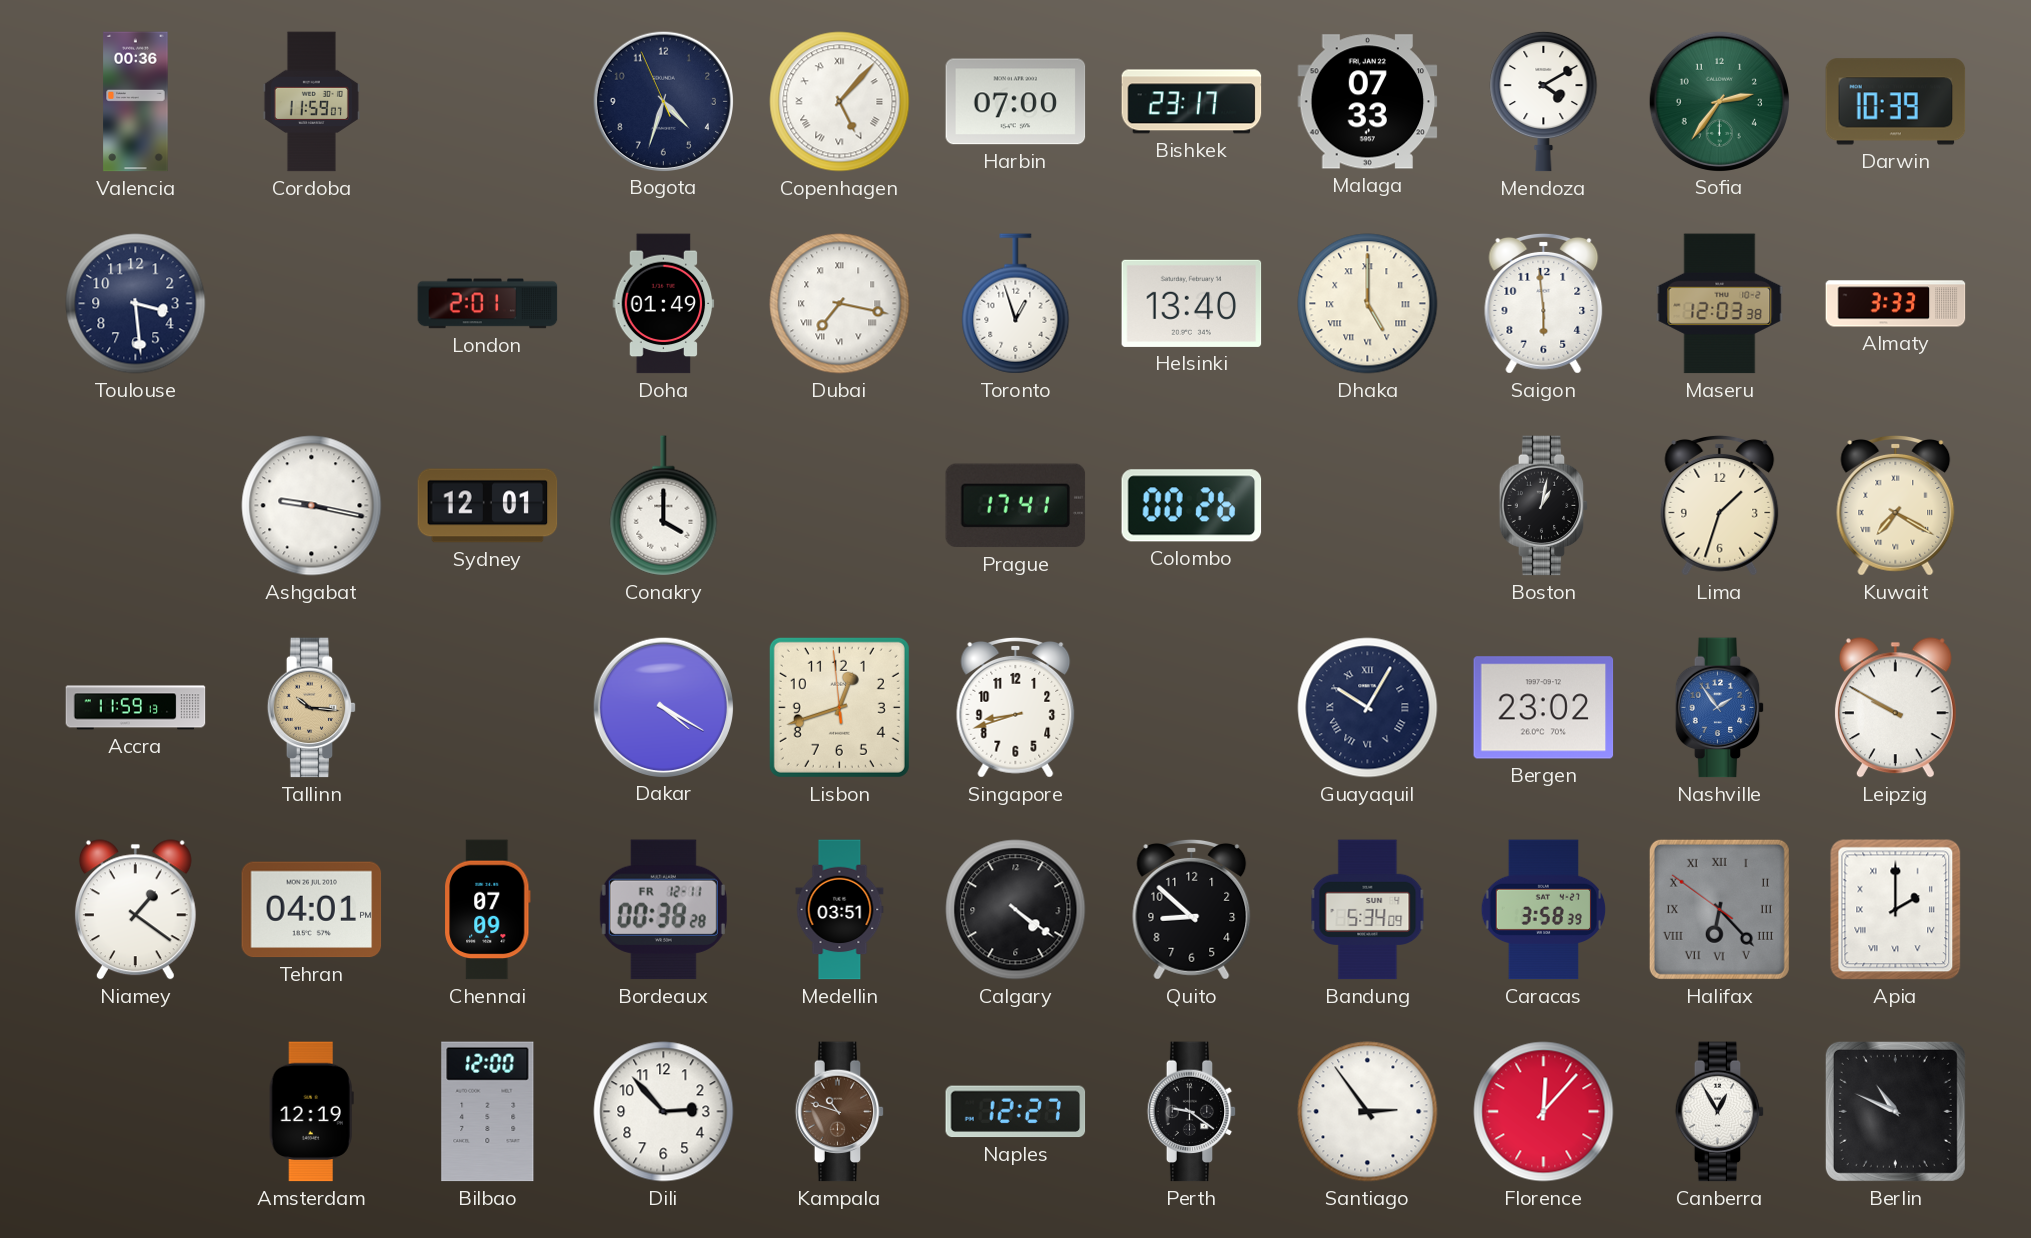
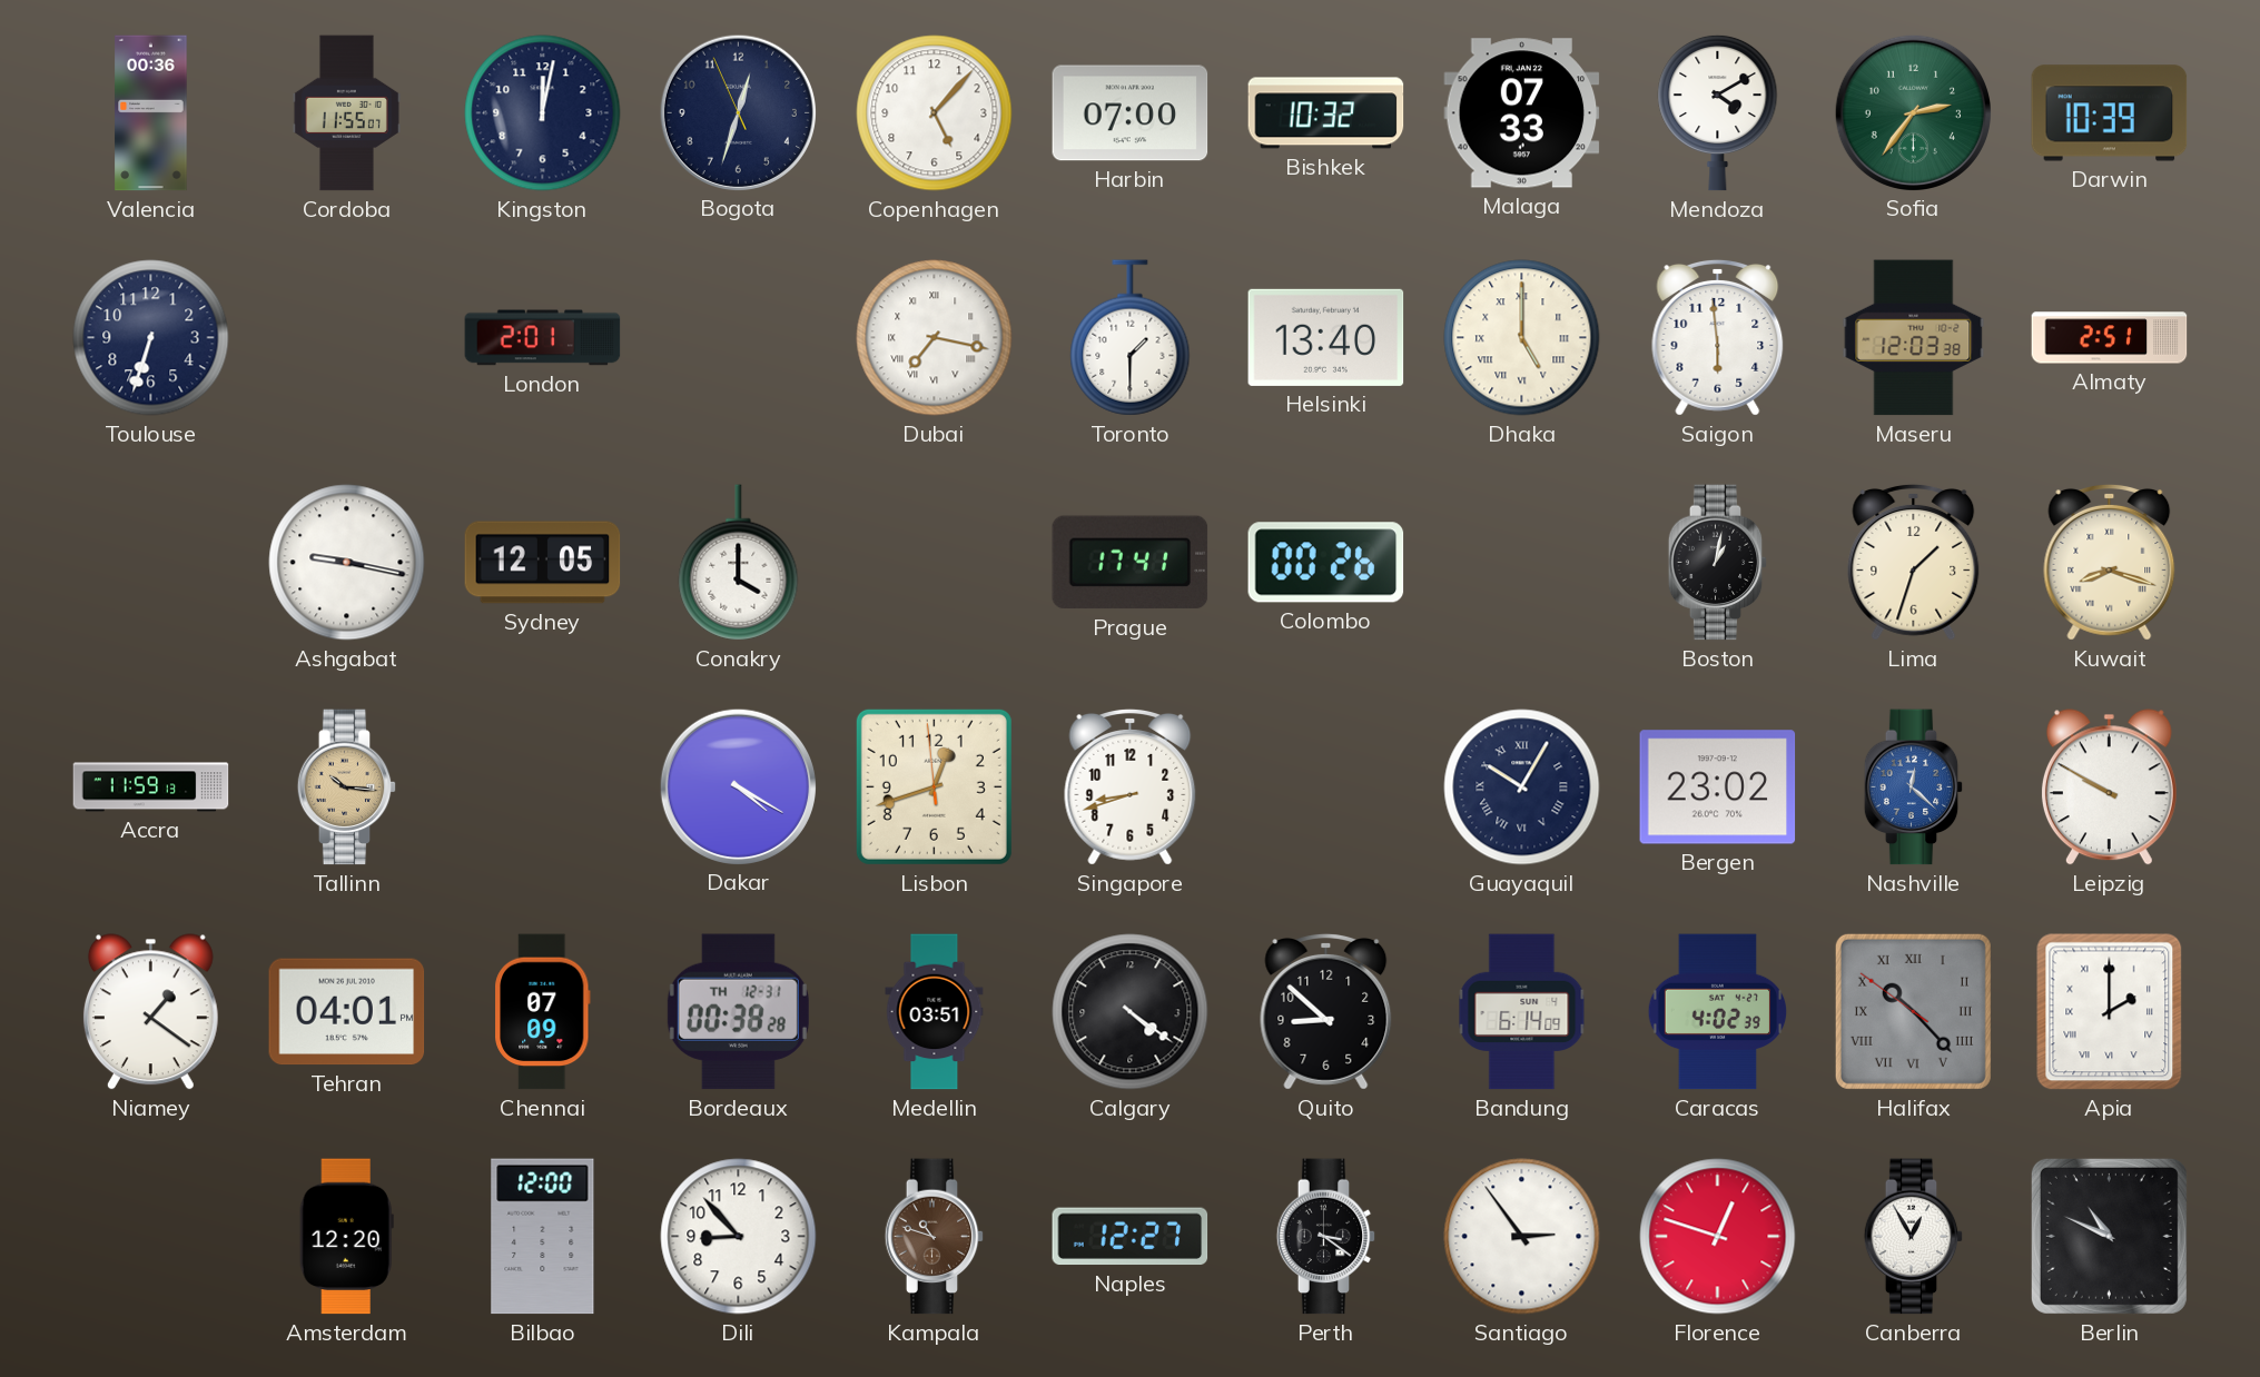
Cordoba: 11:59 -> 11:55
Kingston: none -> 12:02
Bogota: 4:32 -> 12:32
Copenhagen numerals: Roman -> Arabic
Bishkek: 23:17 -> 10:32
Toulouse: 3:29 -> 6:33
Doha: 01:49 -> none
Toronto: 12:57 -> 1:30
Almaty: 3:33 -> 2:51
Sydney: 12:01 -> 12:05
Kuwait: 7:20 -> 8:18
Nashville: 1:54 -> 12:22
Bordeaux date: FR 12-11 -> TH 12-31
Bandung: 5:34 -> 6:14
Caracas: 3:58 -> 4:02
Halifax: 6:22 -> 10:22
Amsterdam: 12:19 -> 12:20
Dili: 2:53 -> 8:53
Perth: 9:21 -> 3:21
Florence: 12:07 -> 12:48
